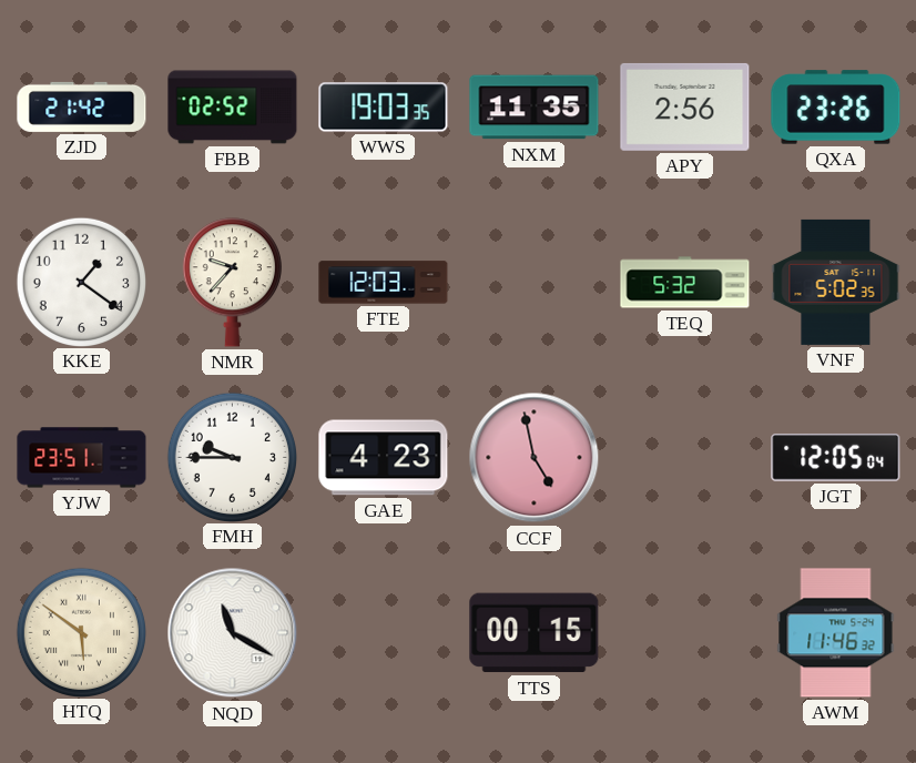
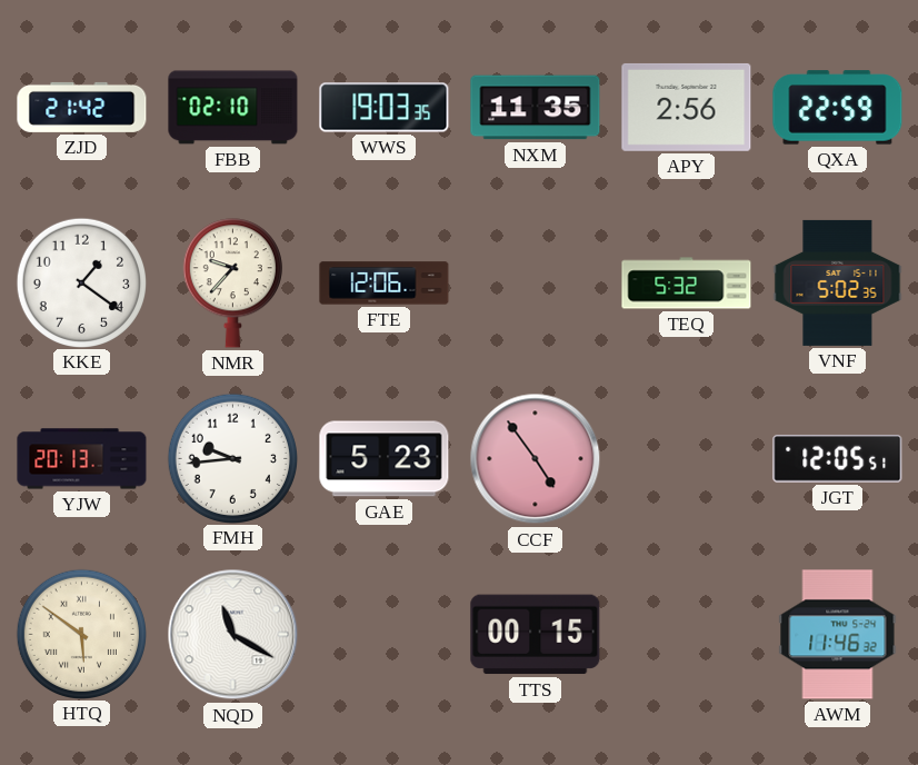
FBB: 02:52 -> 02:10
QXA: 23:26 -> 22:59
FTE: 12:03 -> 12:06
YJW: 23:51 -> 20:13
FMH: 9:45 -> 9:44
GAE: 4:23 -> 5:23
CCF: 4:58 -> 4:54
JGT: 12:05:04 -> 12:05:51
